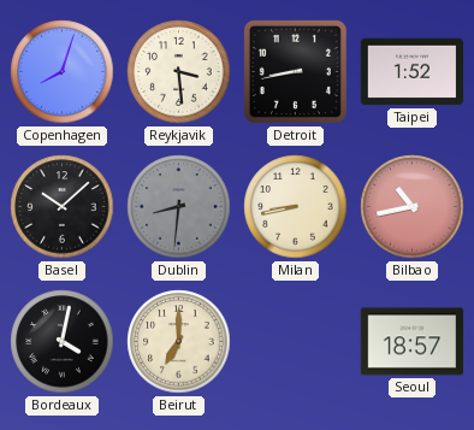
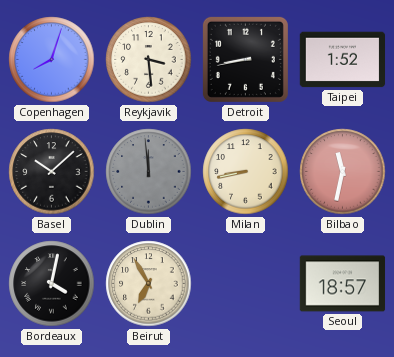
Dublin: 8:31 -> 11:59
Bilbao: 10:43 -> 11:32
Beirut: 7:00 -> 6:55
